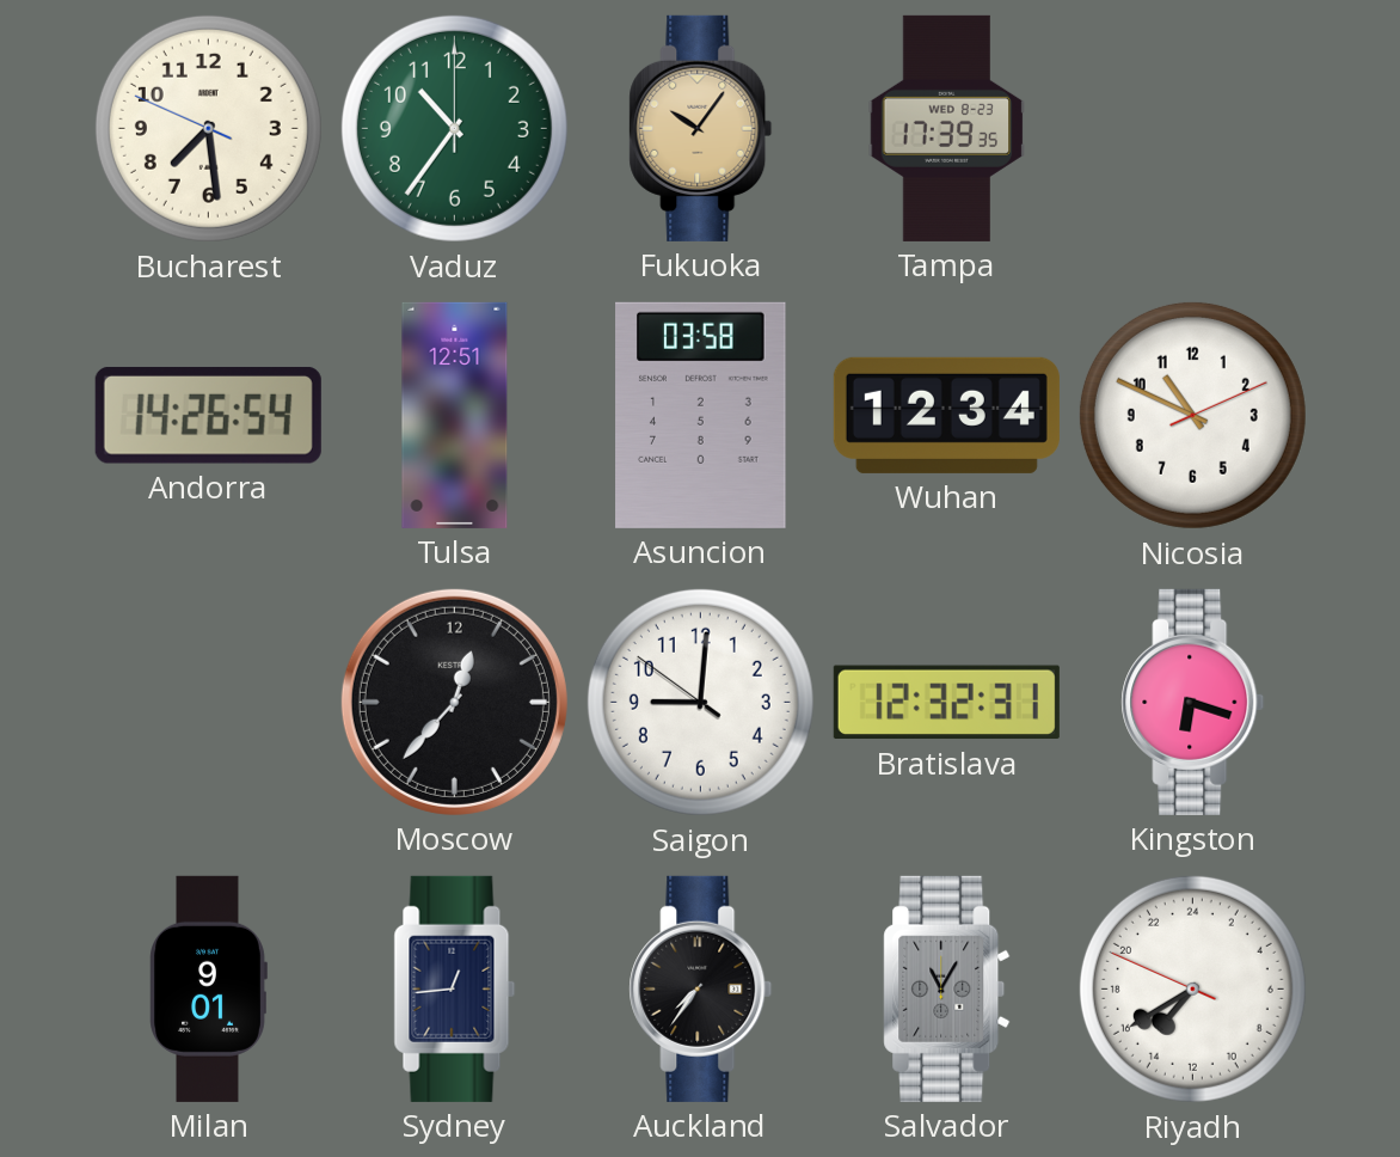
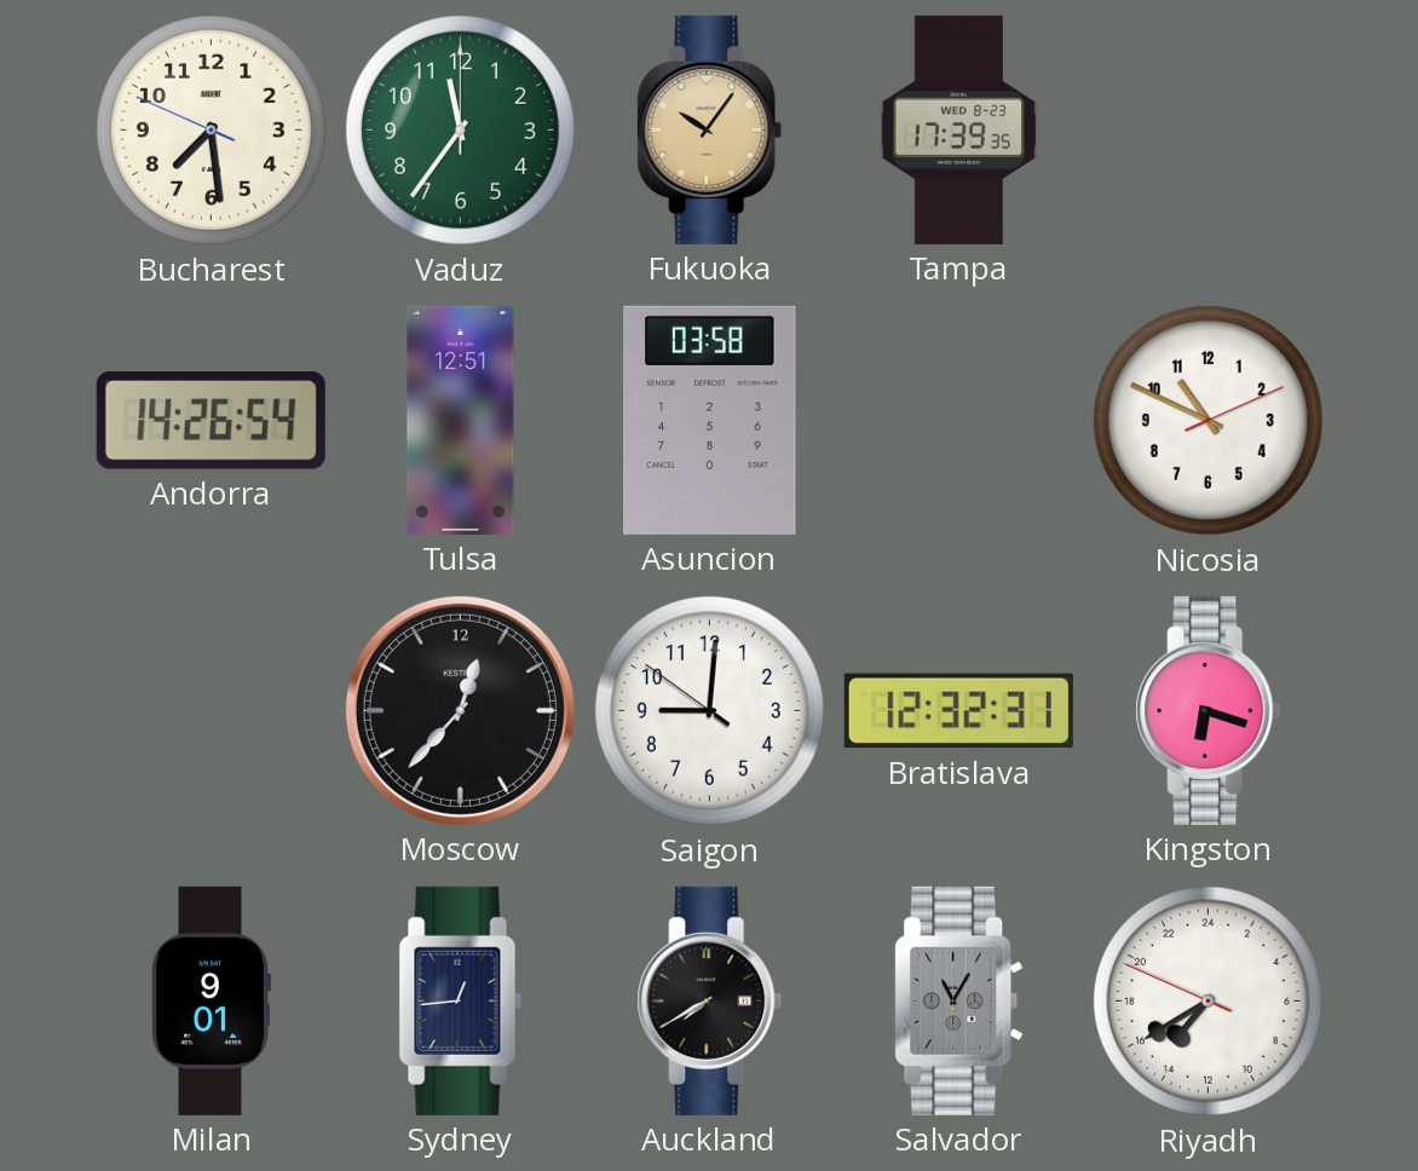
Vaduz: 10:36 -> 11:36
Wuhan: 12:34 -> none
Auckland: 7:36 -> 7:40
